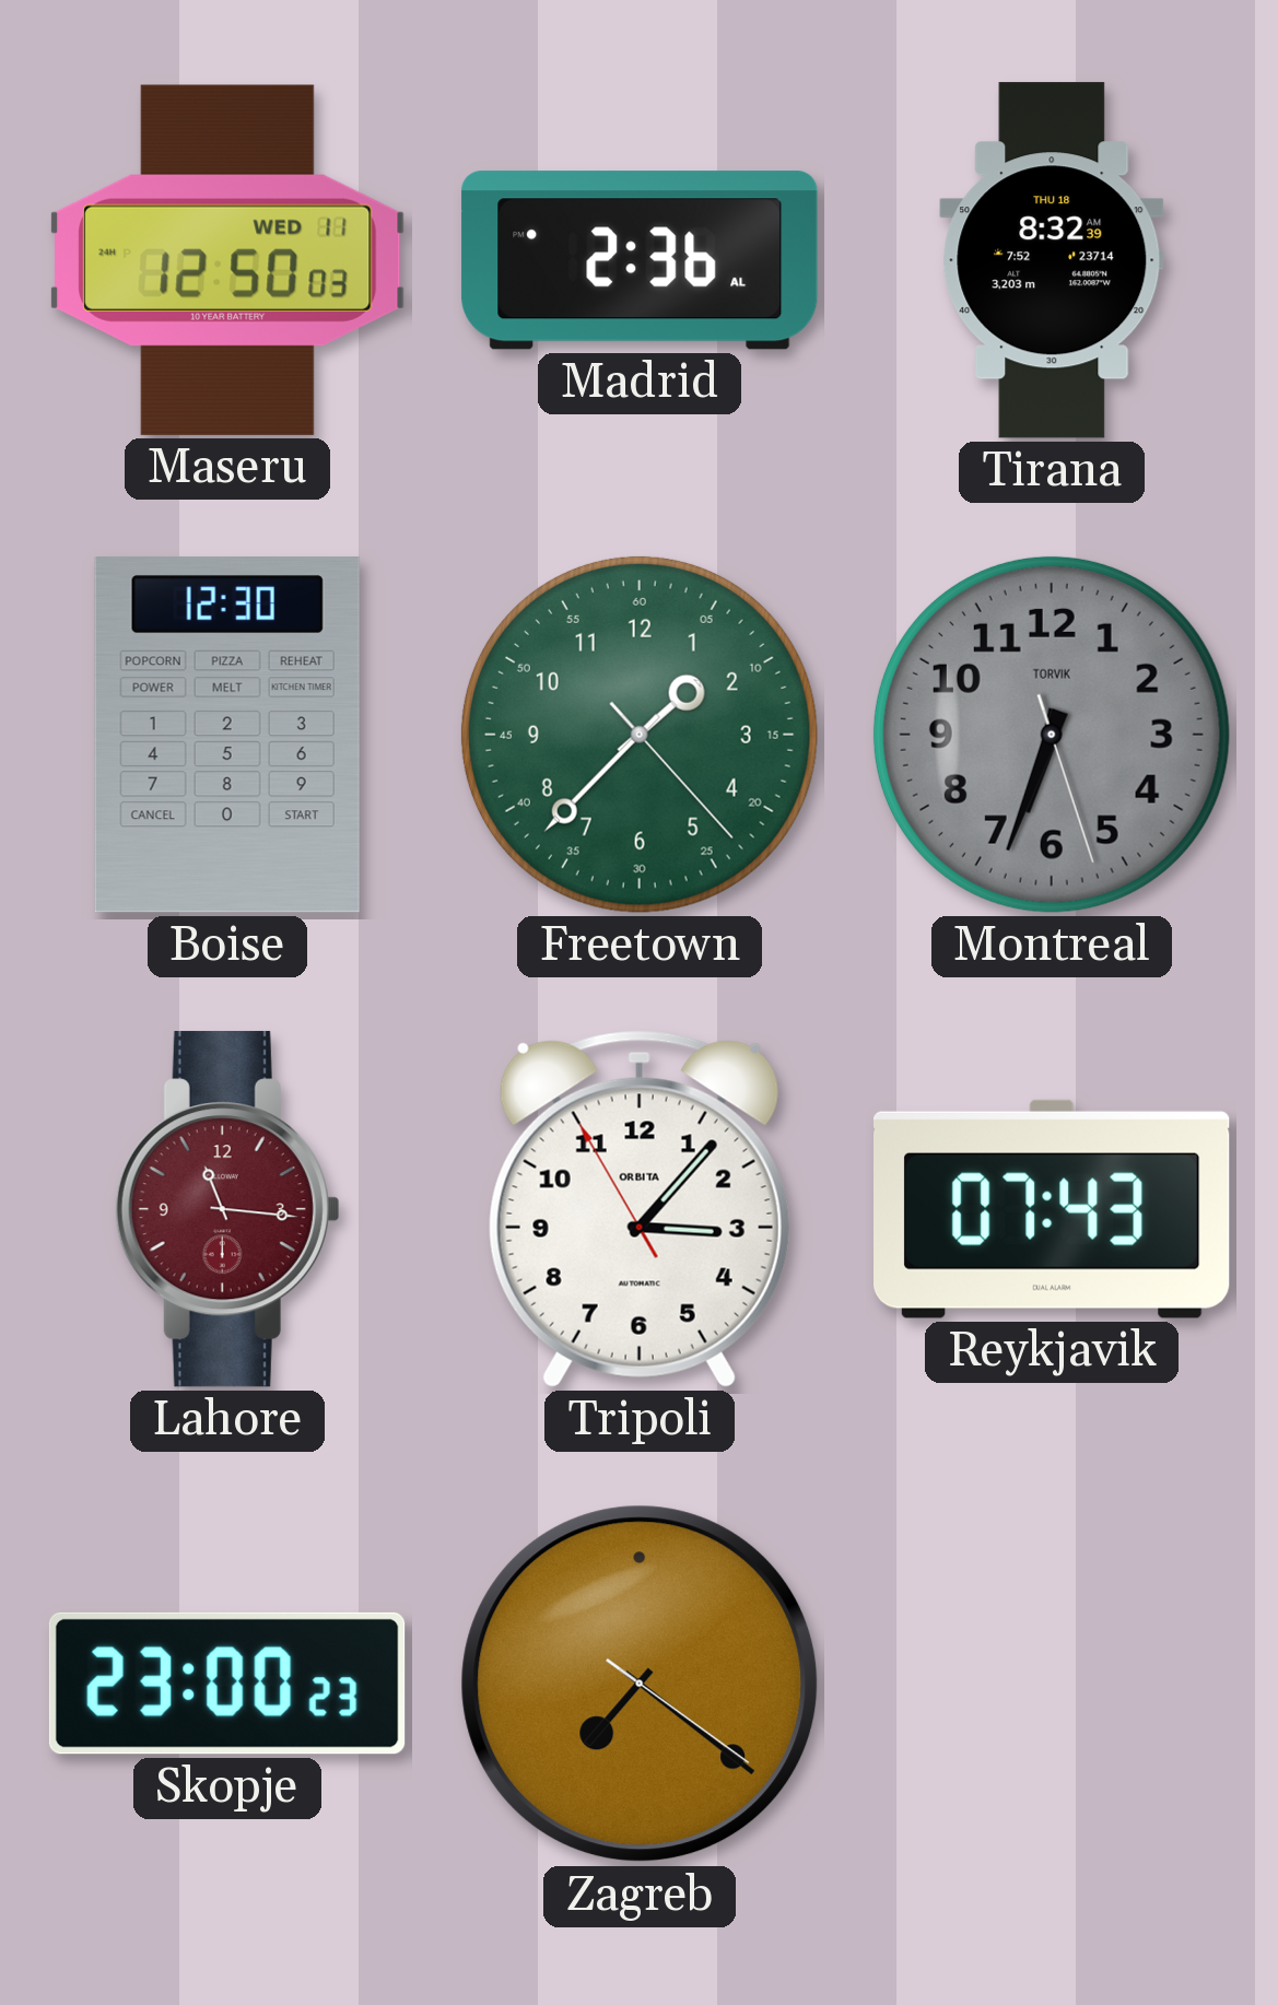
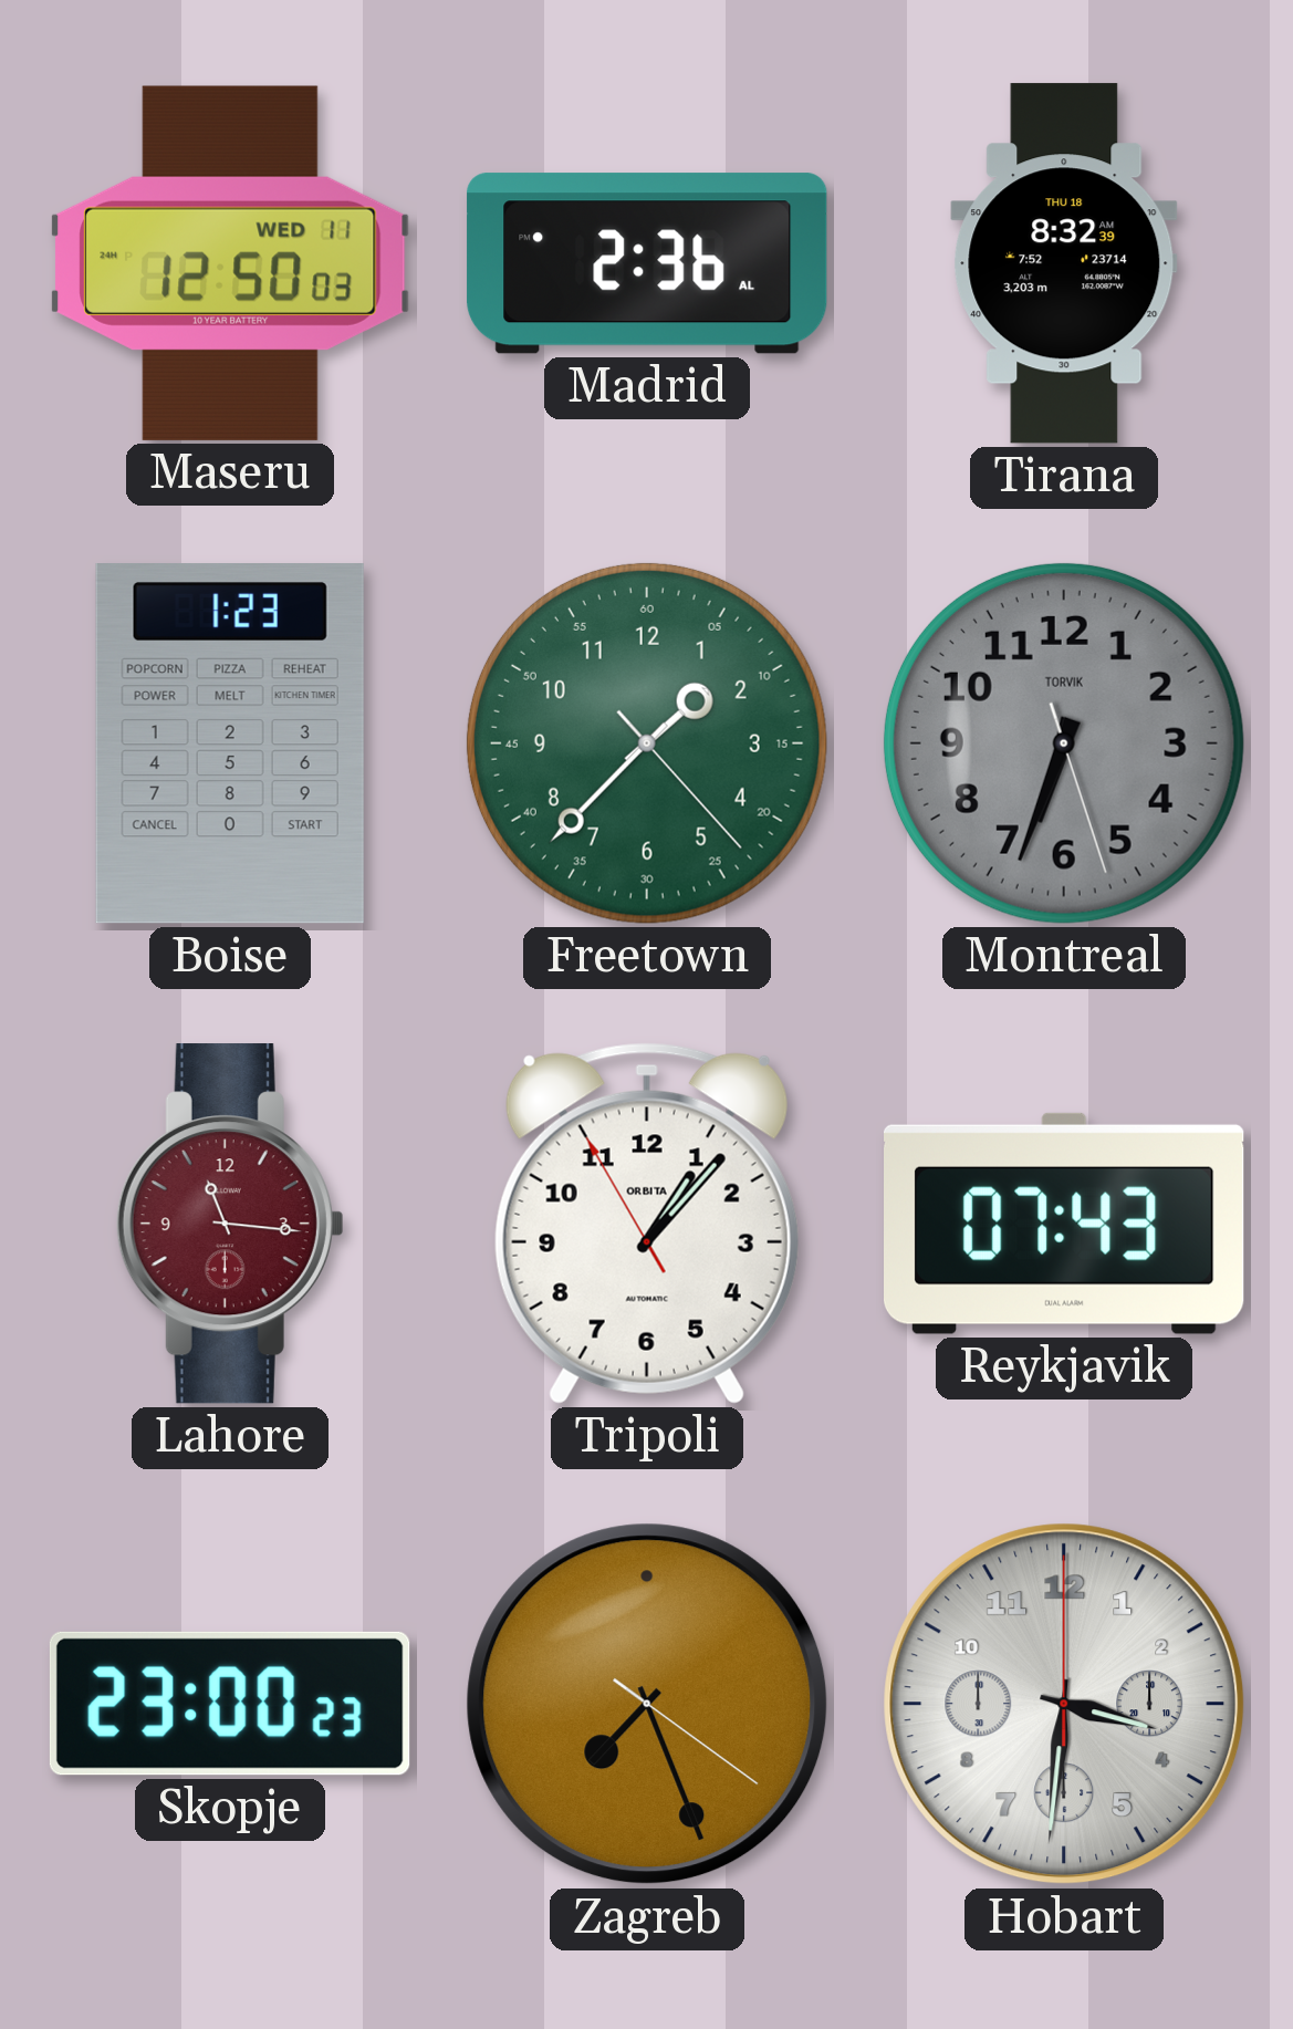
Boise: 12:30 -> 1:23
Tripoli: 3:06 -> 1:06
Zagreb: 7:21 -> 7:26
Hobart: none -> 3:31
